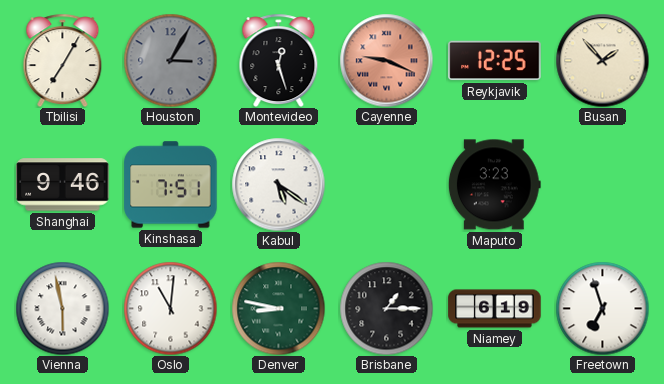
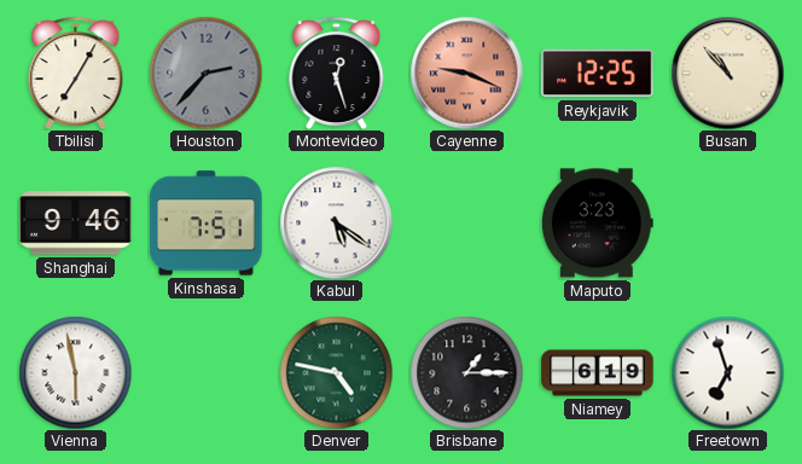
Houston: 3:05 -> 2:37
Busan: 1:53 -> 10:53
Oslo: 11:01 -> none
Denver: 8:47 -> 4:47
